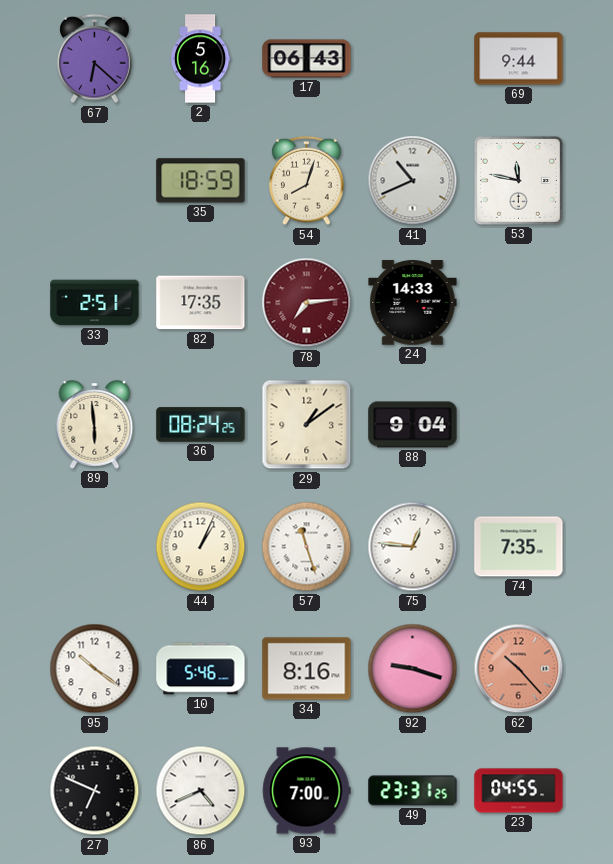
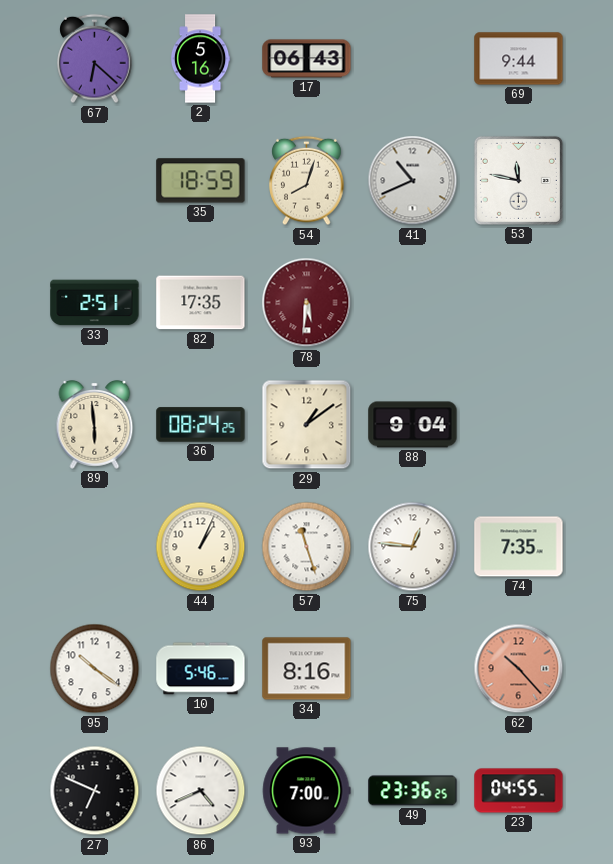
78: 7:14 -> 5:31
24: 14:33 -> none
92: 9:18 -> none
49: 23:31 -> 23:36
